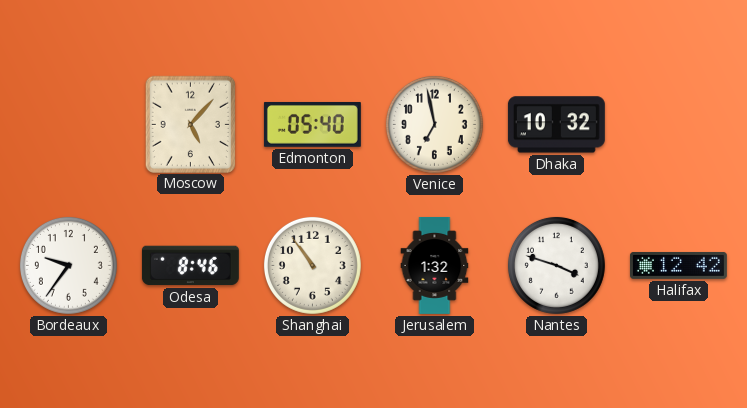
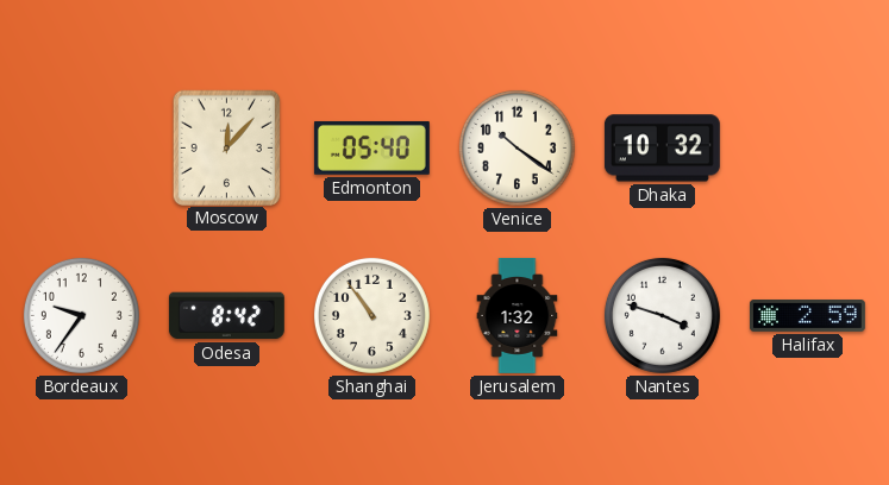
Moscow: 5:07 -> 12:07
Venice: 6:58 -> 10:21
Odesa: 8:46 -> 8:42
Halifax: 12:42 -> 2:59
